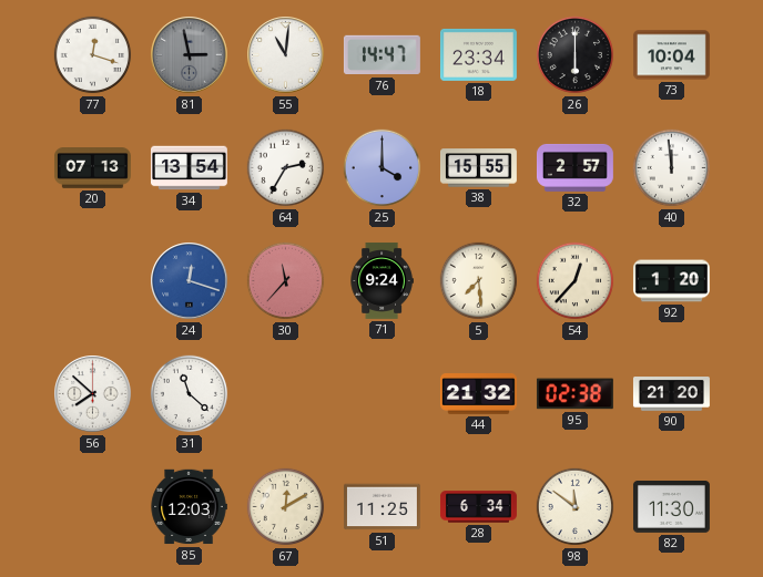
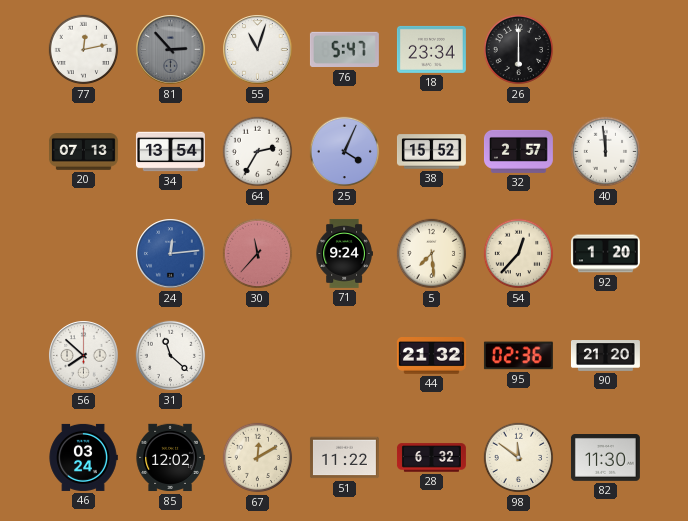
77: 12:18 -> 12:13
81: 2:58 -> 2:53
55: 11:01 -> 11:03
76: 14:47 -> 5:47
73: 10:04 -> none
25: 4:00 -> 4:04
38: 15:55 -> 15:52
24: 12:18 -> 12:14
95: 02:38 -> 02:36
46: none -> 03:24
85: 12:03 -> 12:02
51: 11:25 -> 11:22
28: 6:34 -> 6:32
